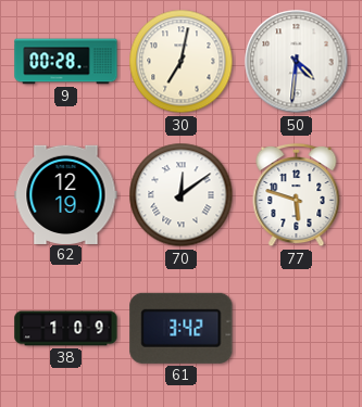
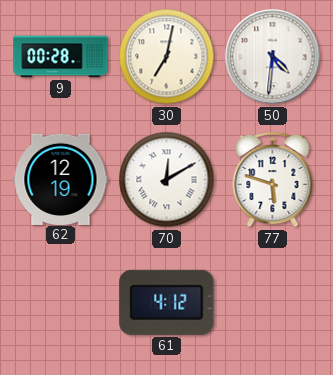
70: 12:09 -> 12:10
38: 1:09 -> none
61: 3:42 -> 4:12
